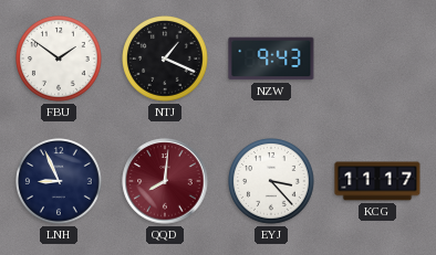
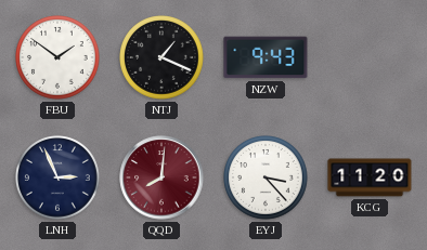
LNH: 8:56 -> 2:56
KCG: 11:17 -> 11:20
